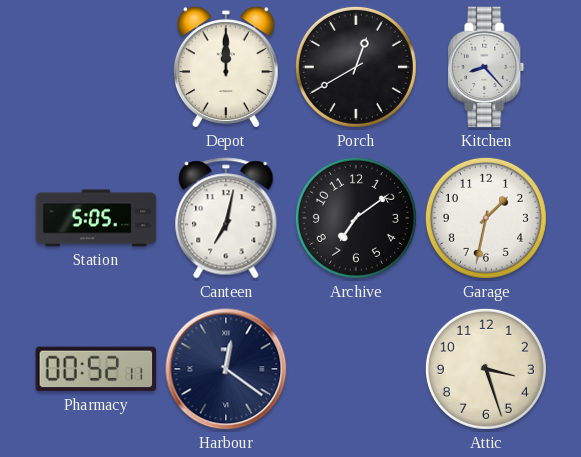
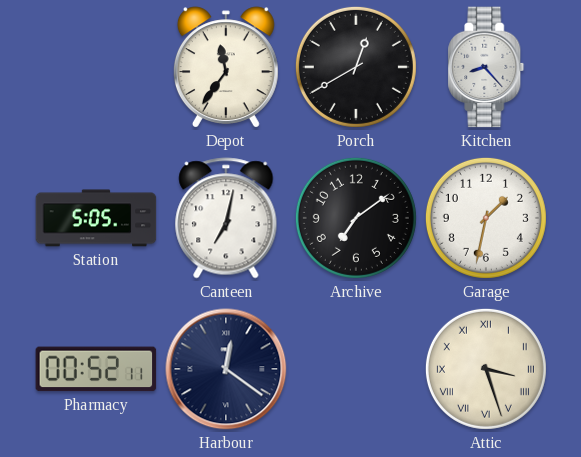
Depot: 12:00 -> 11:36
Attic numerals: Arabic -> Roman
